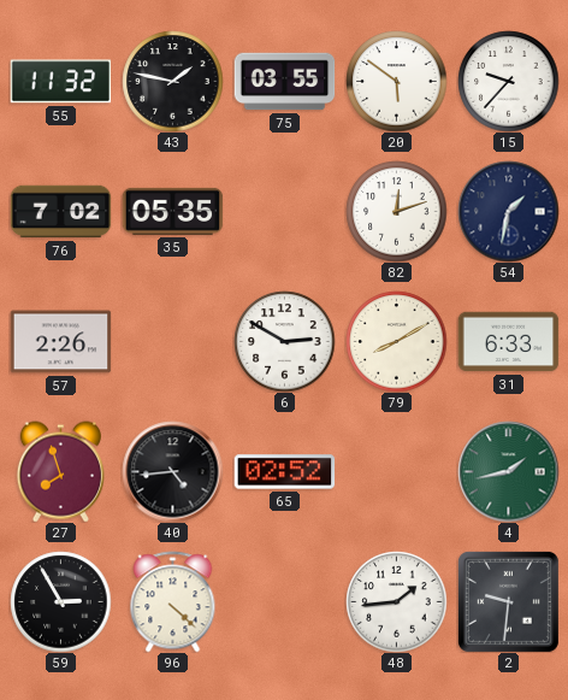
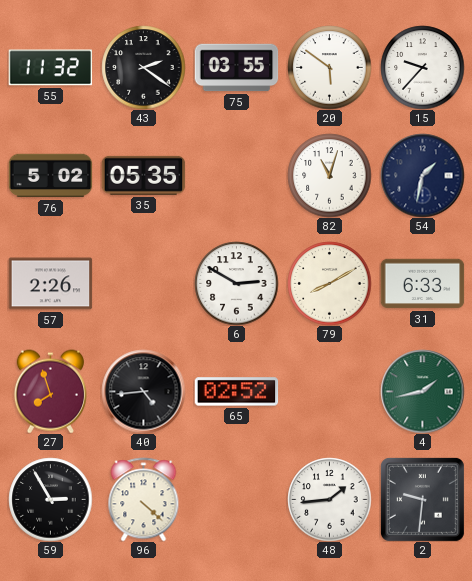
43: 1:47 -> 2:21
76: 7:02 -> 5:02
82: 12:12 -> 11:03
